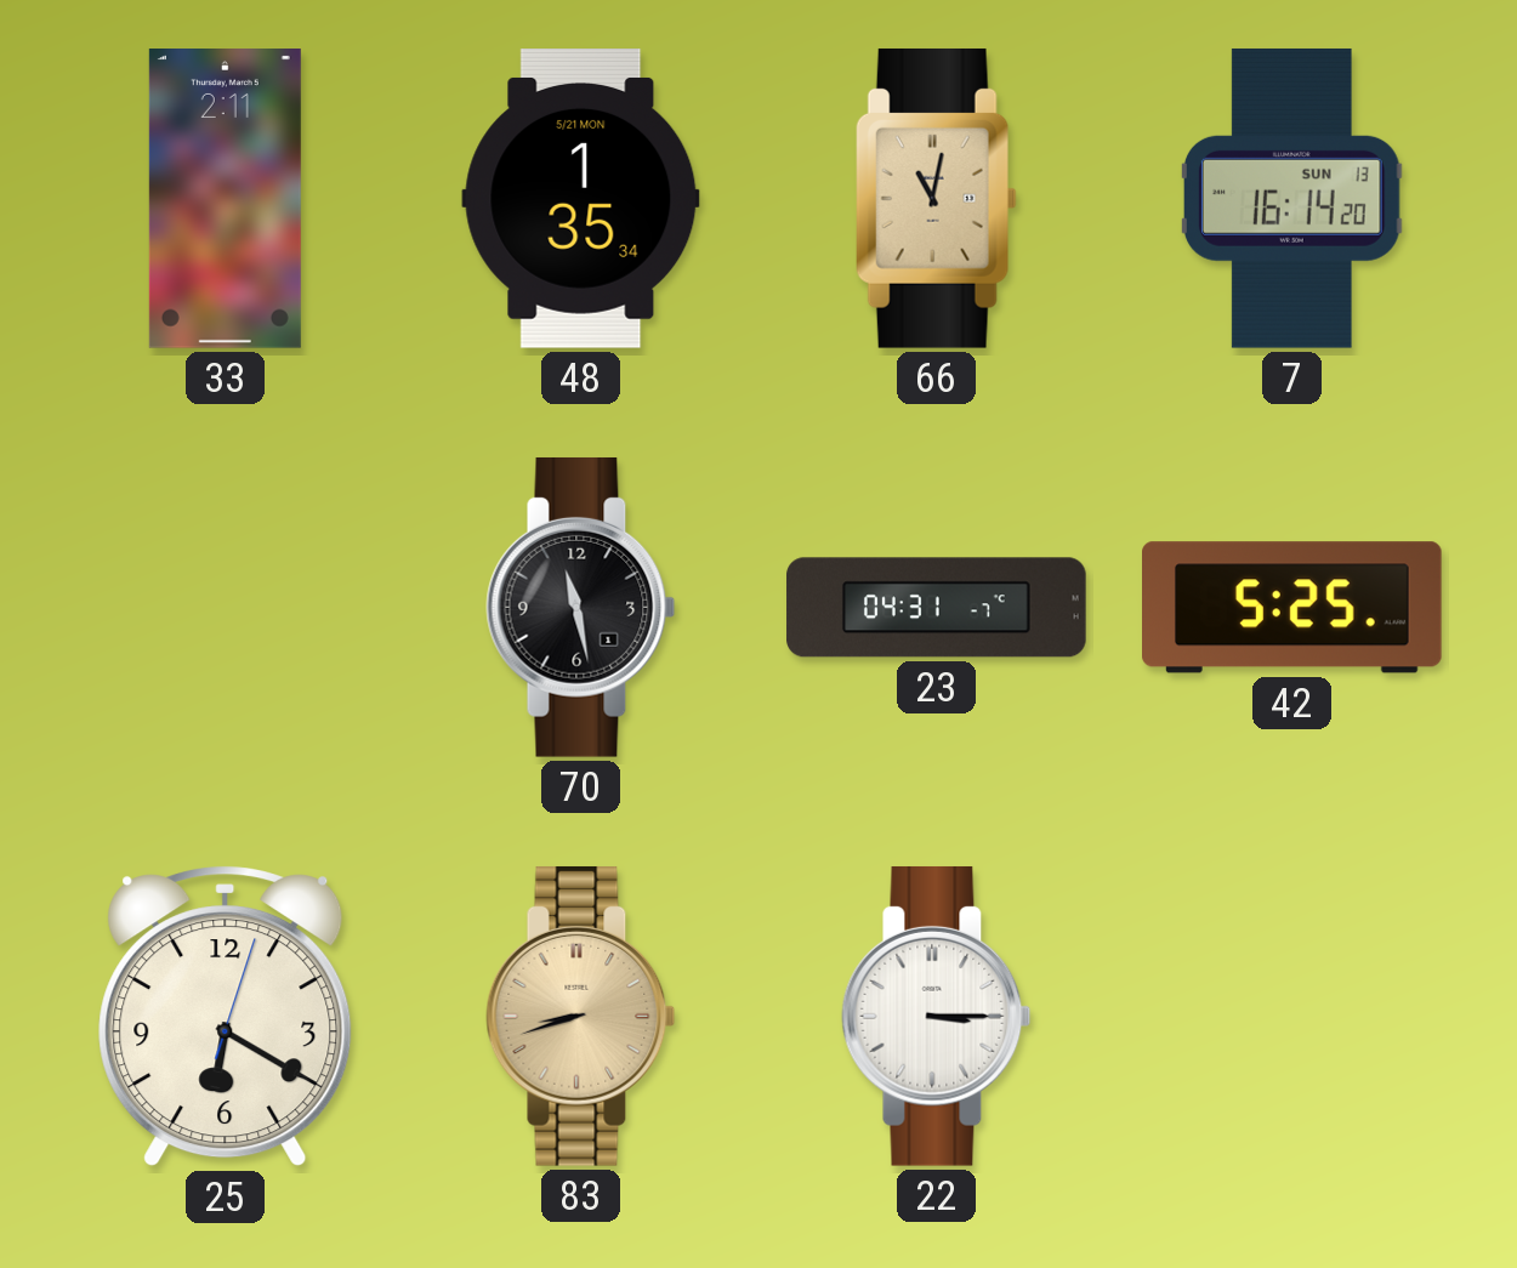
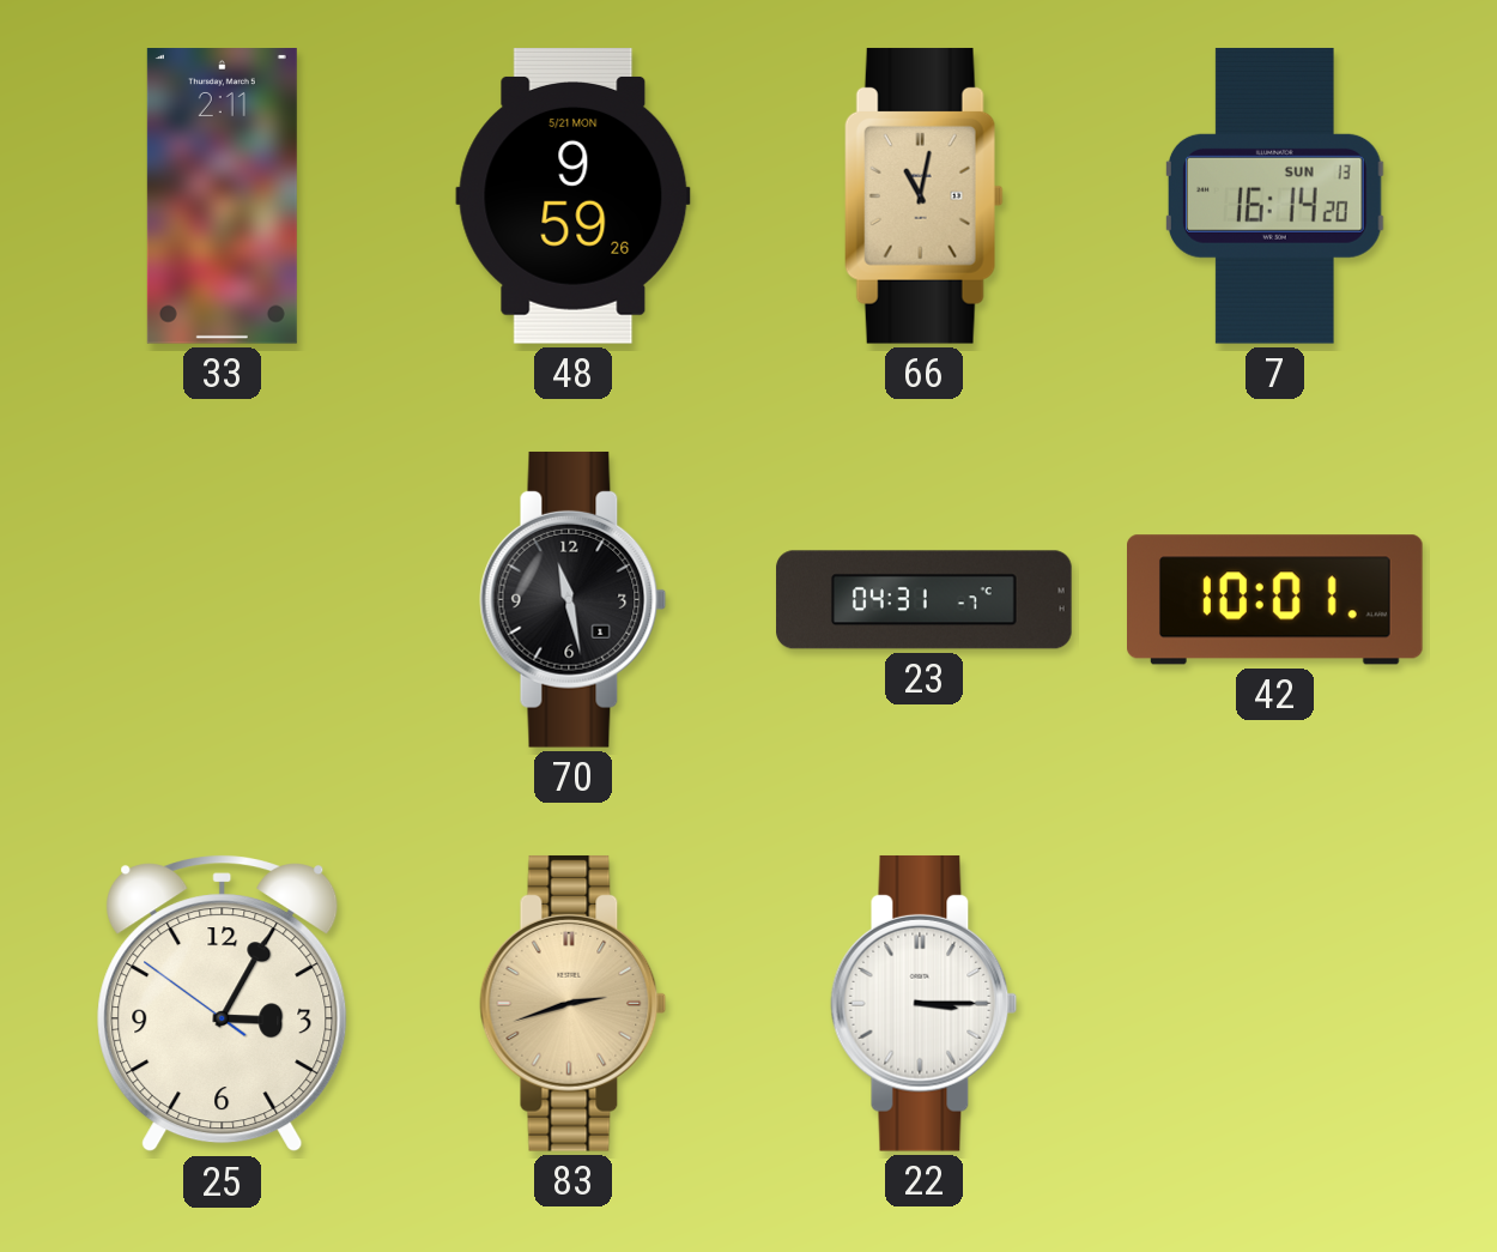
48: 1:35 -> 9:59
42: 5:25 -> 10:01
25: 6:20 -> 3:04
83: 8:42 -> 2:42
